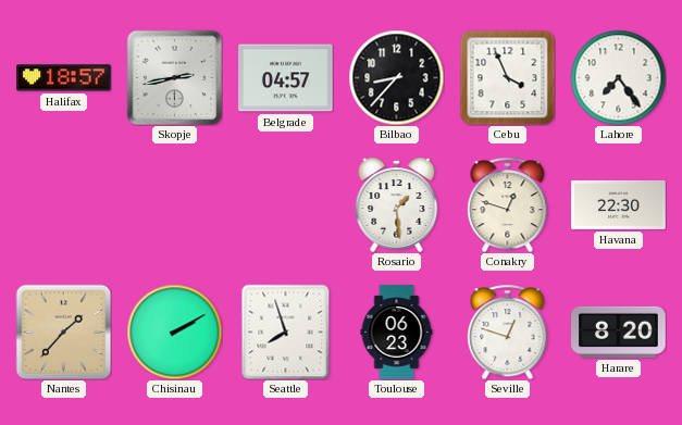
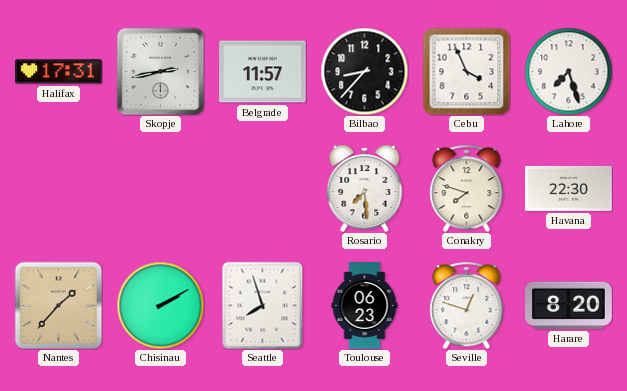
Halifax: 18:57 -> 17:31
Belgrade: 04:57 -> 11:57
Lahore: 7:24 -> 7:27
Rosario: 1:29 -> 7:29
Conakry: 12:48 -> 7:48
